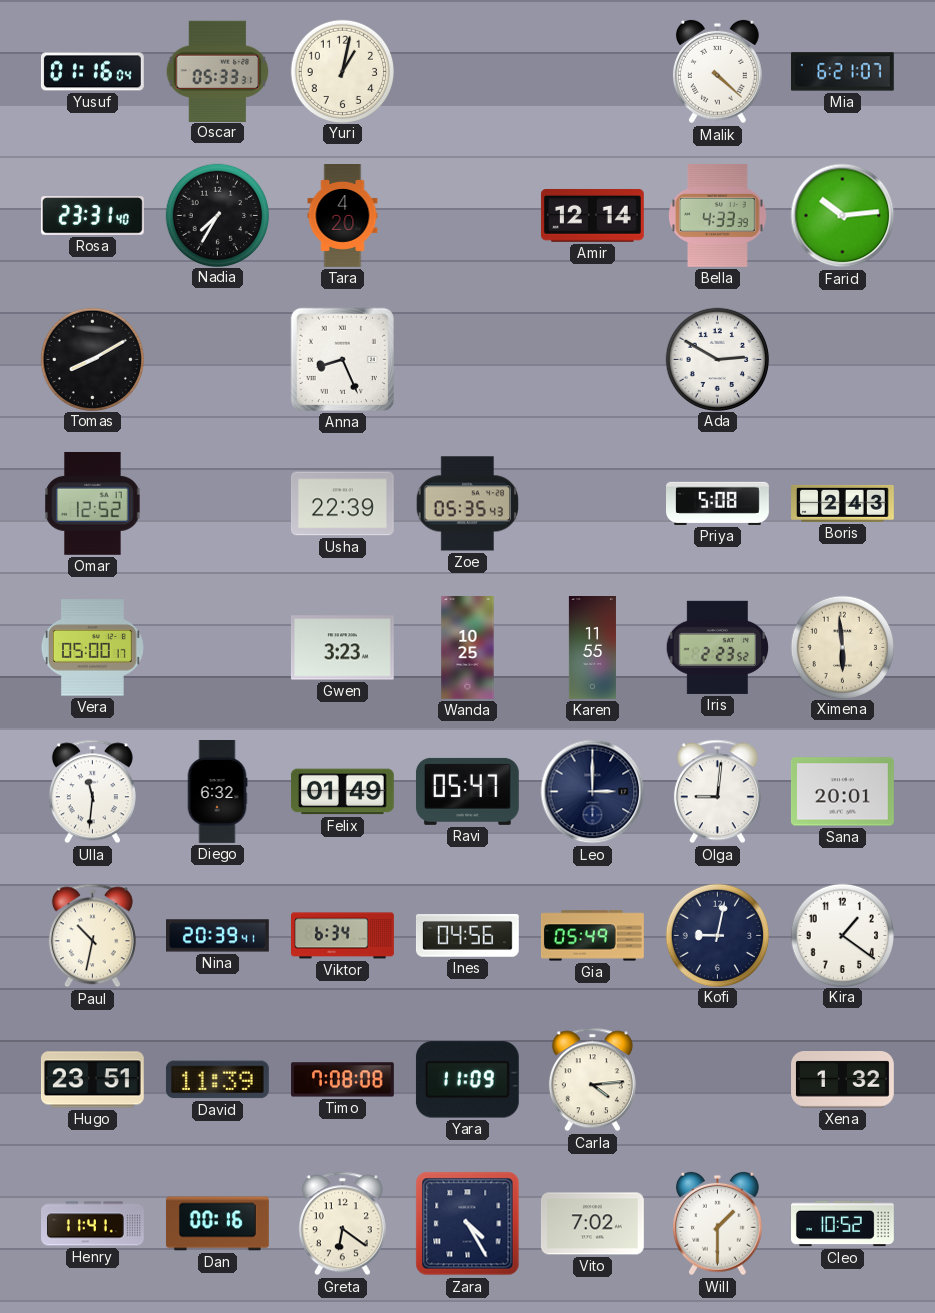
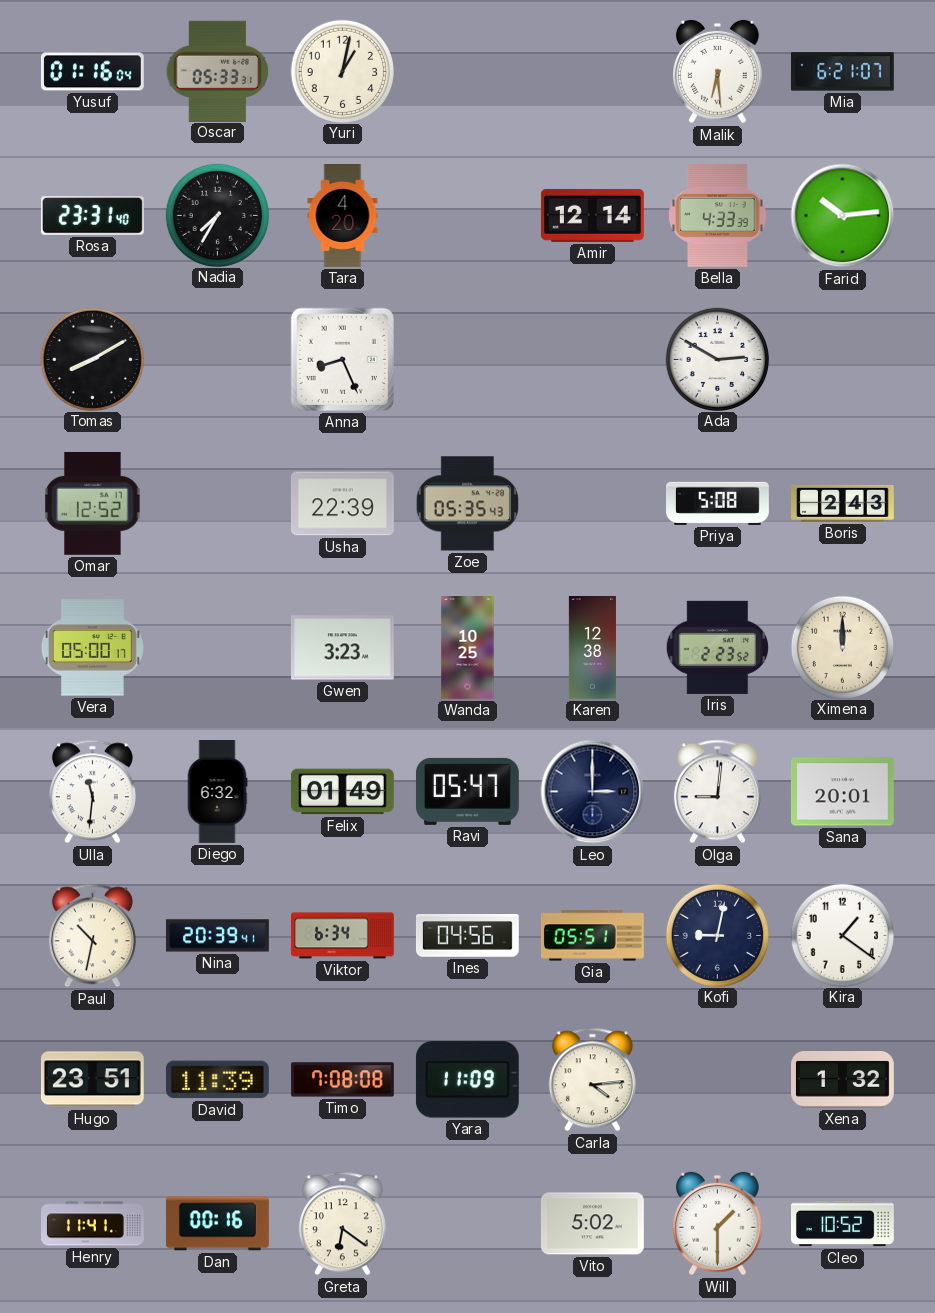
Malik: 4:22 -> 6:29
Karen: 11:55 -> 12:38
Ximena: 5:59 -> 12:00
Gia: 05:49 -> 05:51
Zara: 4:25 -> none
Vito: 7:02 -> 5:02
